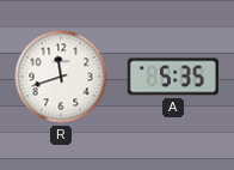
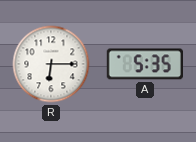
R: 11:42 -> 6:15
